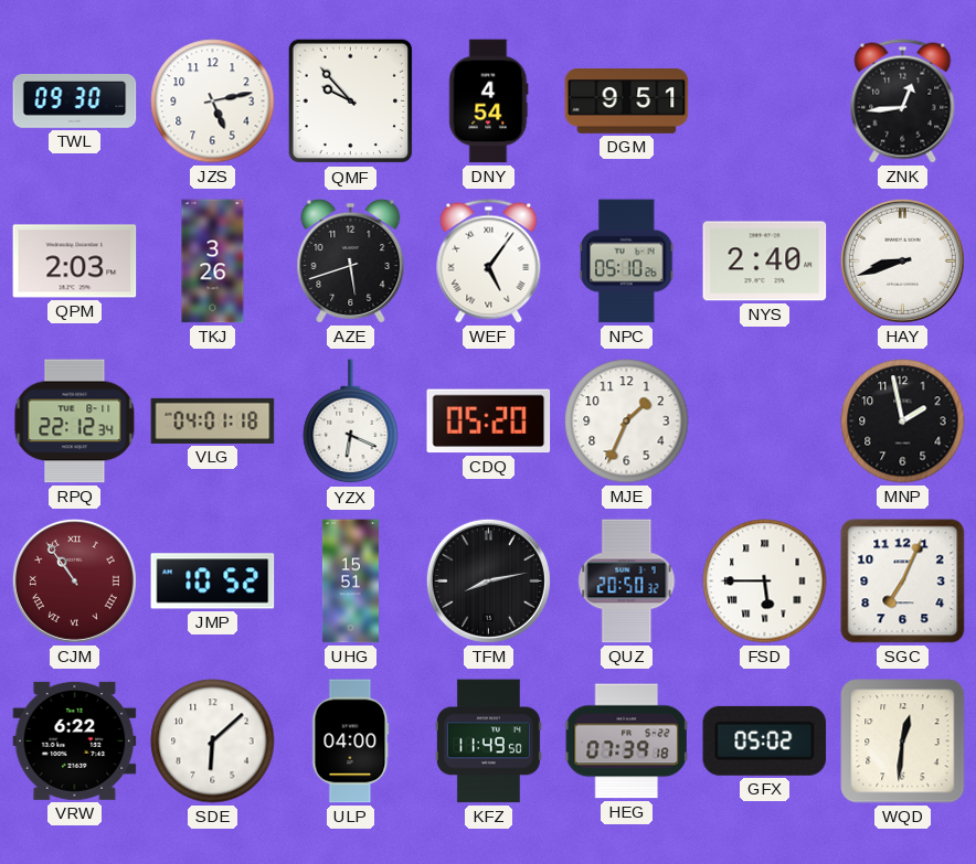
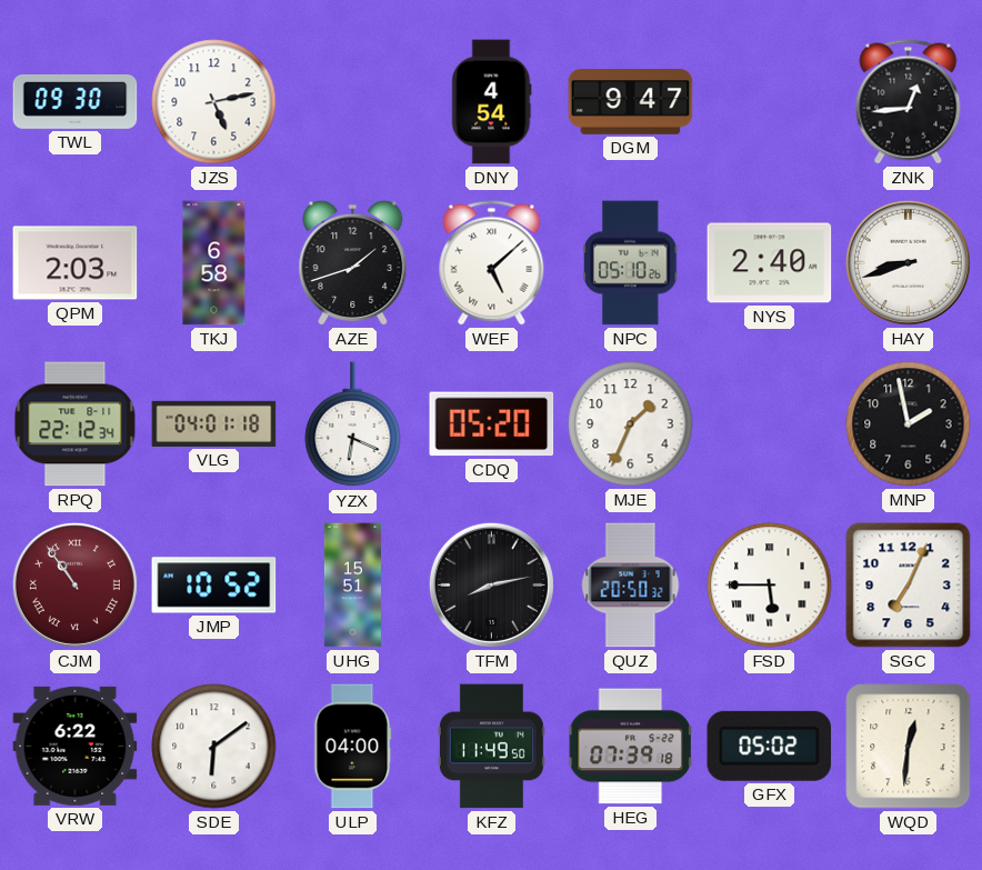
QMF: 9:53 -> none
DGM: 9:51 -> 9:47
TKJ: 3:26 -> 6:58
AZE: 5:42 -> 1:42
WEF: 5:06 -> 5:08
SDE: 6:08 -> 6:09
